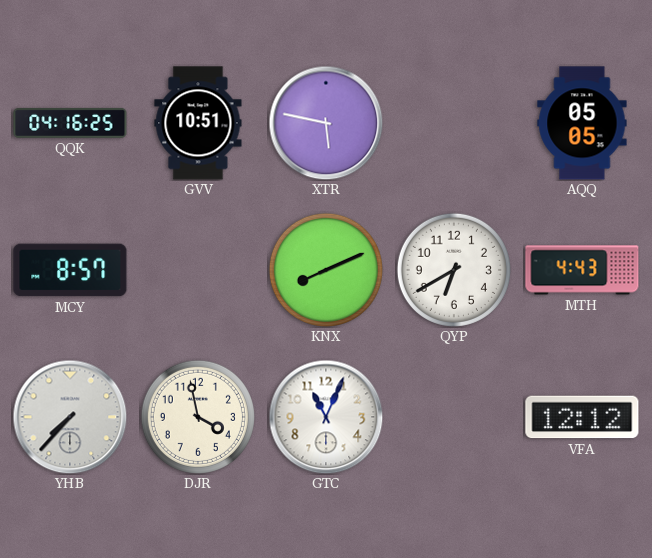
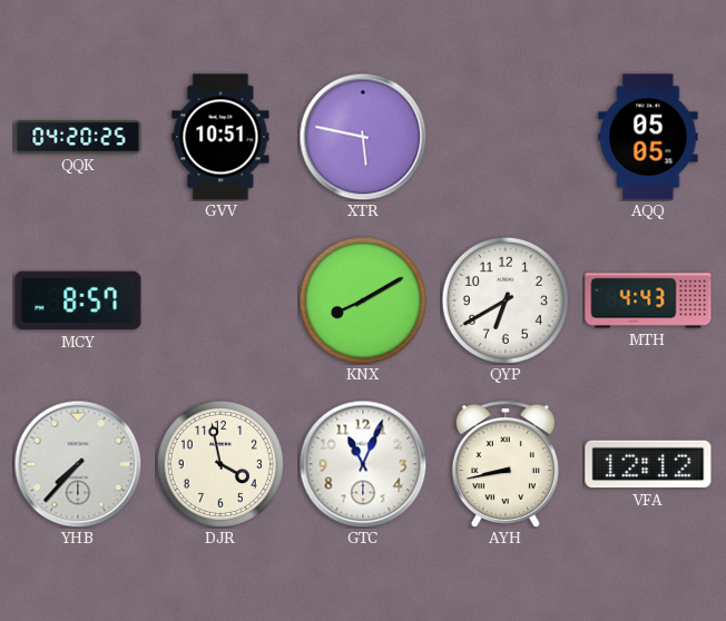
QQK: 04:16 -> 04:20
KNX: 8:11 -> 8:10
AYH: none -> 8:43
